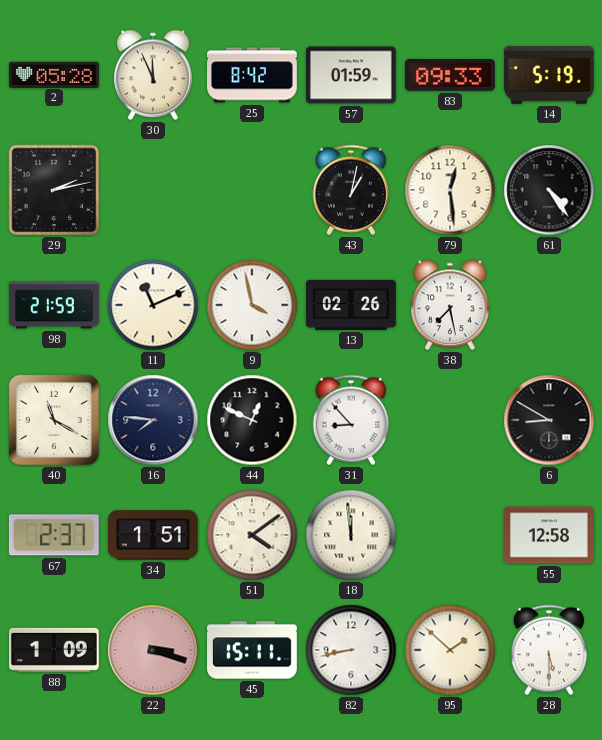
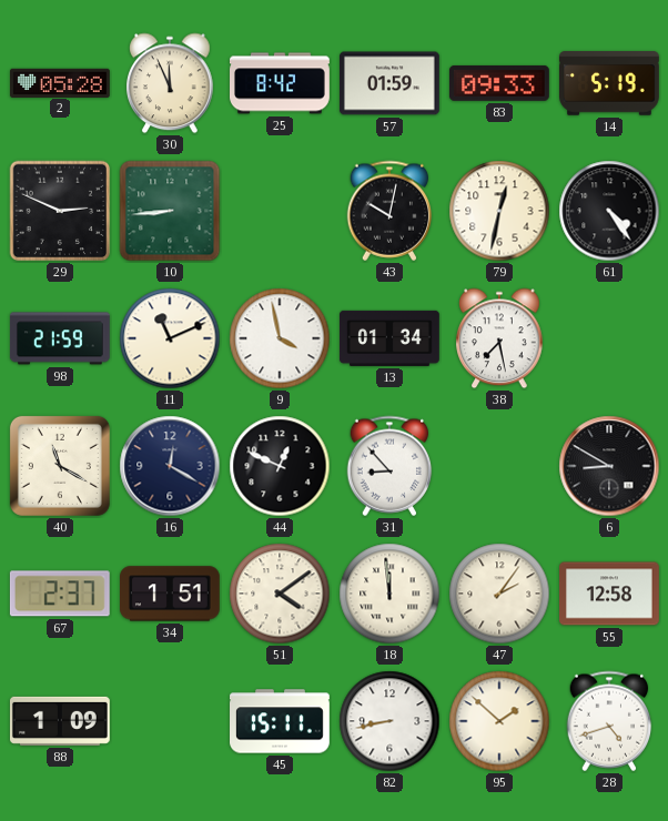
29: 2:13 -> 2:49
10: none -> 8:44
43: 1:02 -> 10:02
79: 12:29 -> 12:32
13: 02:26 -> 01:34
16: 7:46 -> 12:20
47: none -> 2:06
22: 3:18 -> none
28: 5:30 -> 4:42
